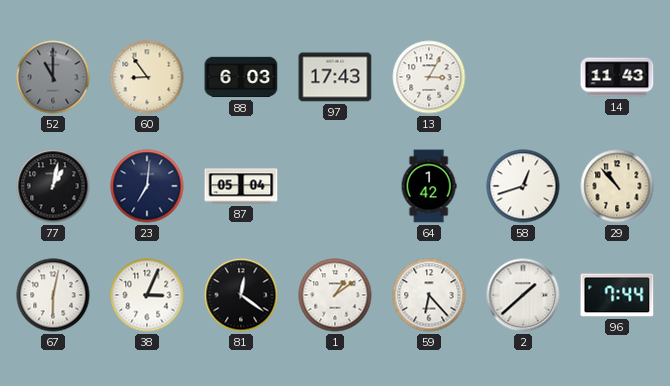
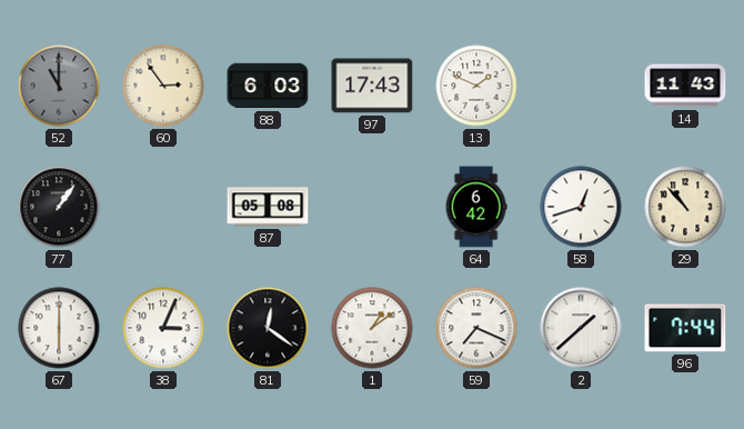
60: 8:54 -> 2:54
13: 3:05 -> 1:49
77: 1:02 -> 1:06
23: 7:01 -> none
87: 05:04 -> 05:08
64: 1:42 -> 6:42
67: 6:02 -> 6:00
59: 6:23 -> 7:19
